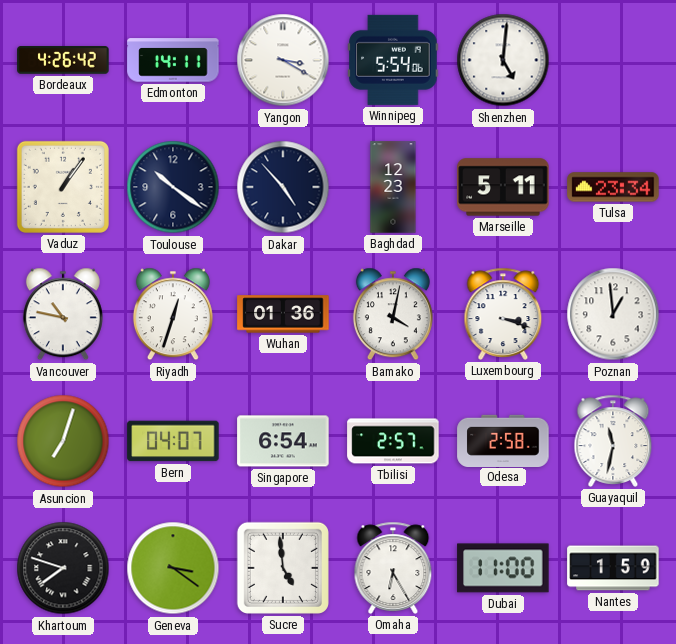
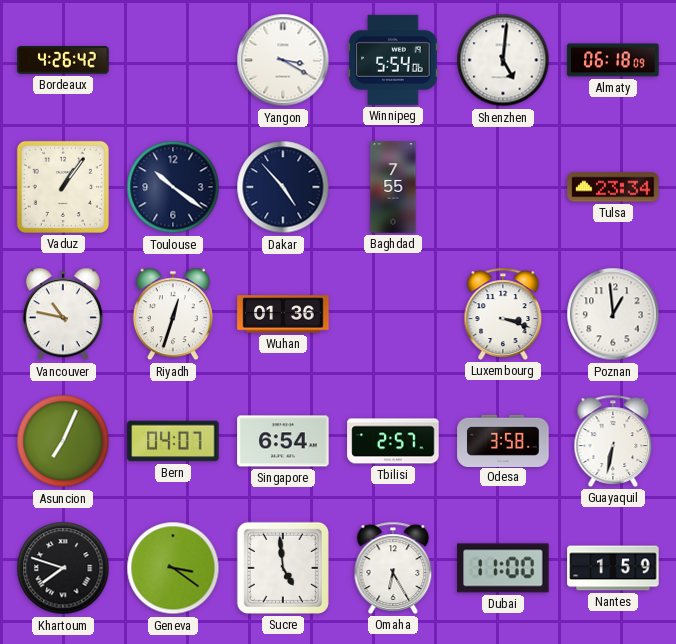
Edmonton: 14:11 -> none
Almaty: none -> 06:18
Baghdad: 12:23 -> 7:55
Marseille: 5:11 -> none
Bamako: 4:02 -> none
Asuncion: 7:03 -> 7:04
Odesa: 2:58 -> 3:58
Guayaquil: 11:32 -> 6:32
